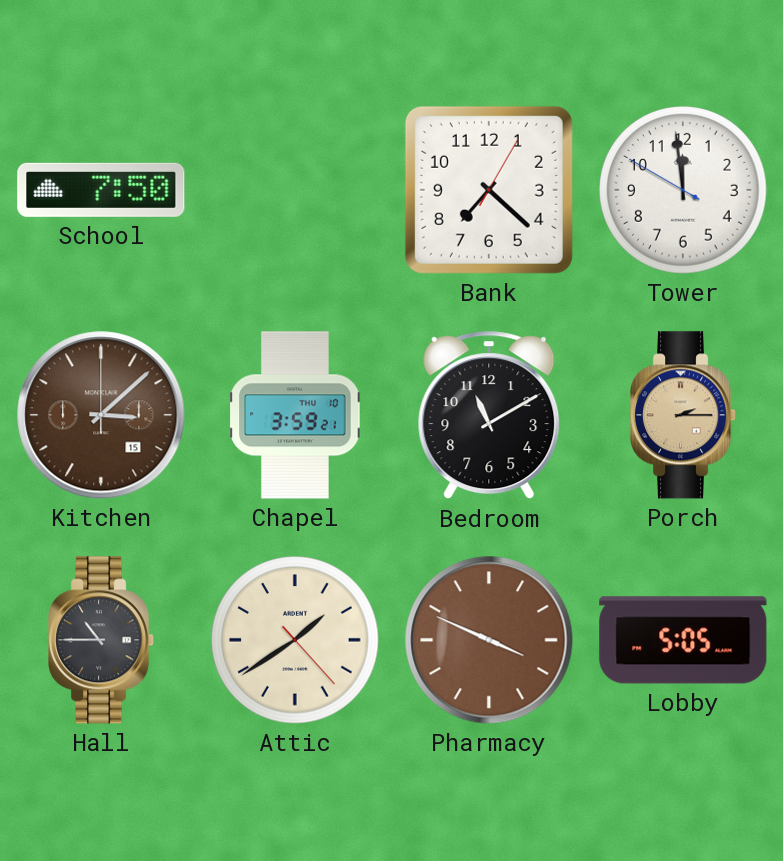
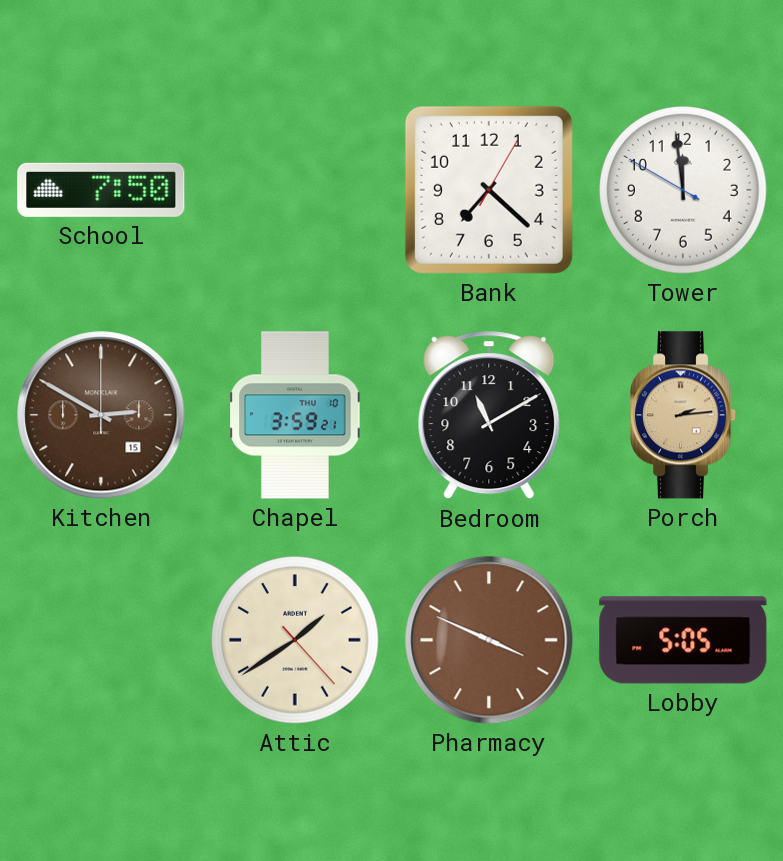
Kitchen: 3:08 -> 2:50
Porch: 2:15 -> 2:14
Hall: 10:45 -> none
